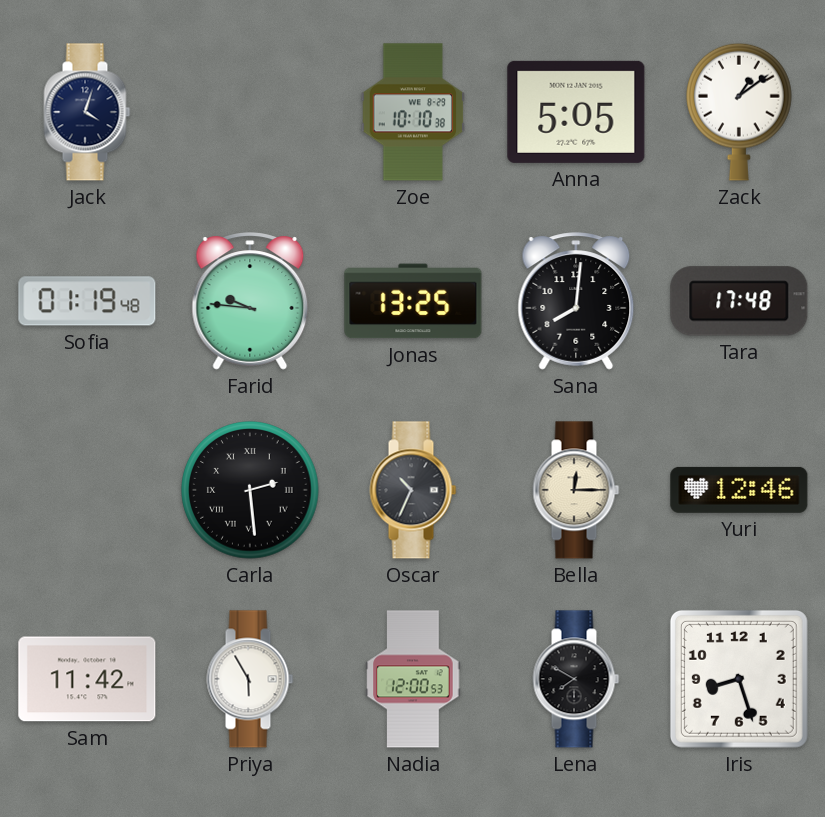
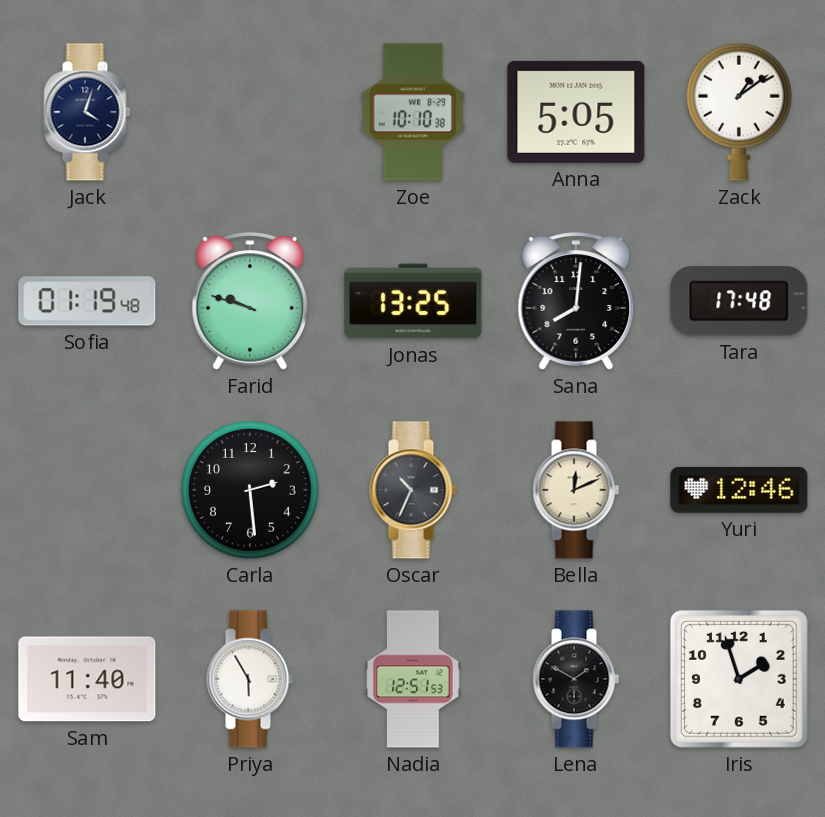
Farid: 9:46 -> 9:48
Carla numerals: Roman -> Arabic
Bella: 12:15 -> 12:11
Sam: 11:42 -> 11:40
Nadia: 12:00 -> 12:51
Lena: 7:50 -> 1:50
Iris: 8:27 -> 1:57
